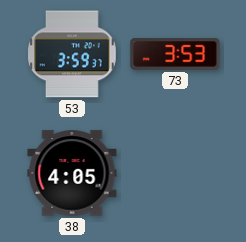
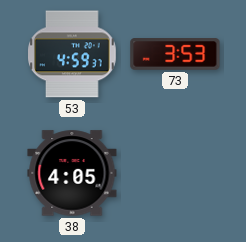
53: 3:59 -> 4:59
